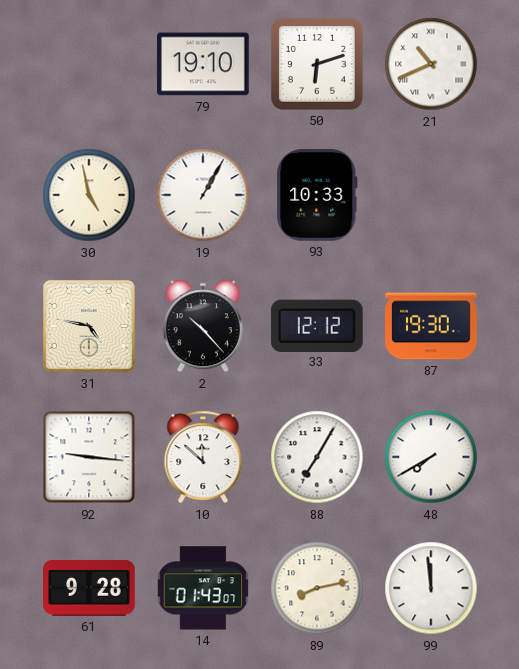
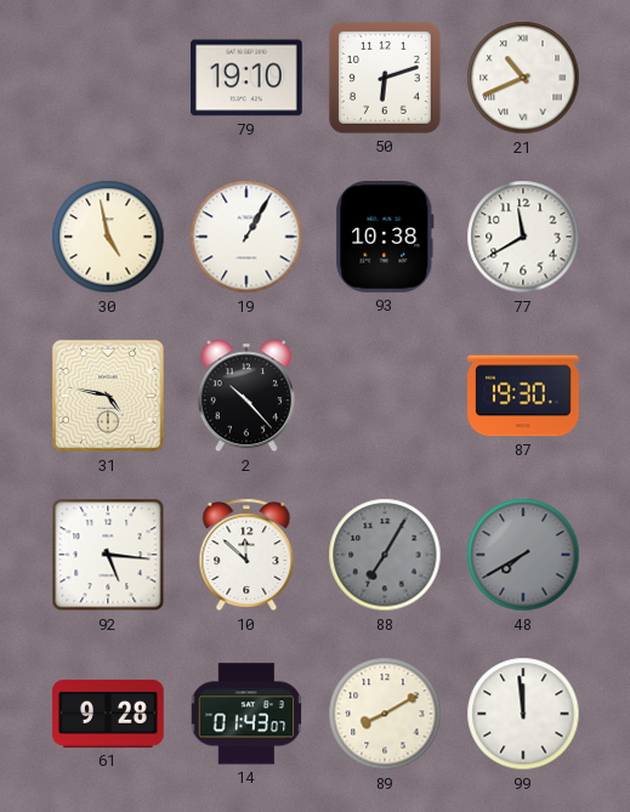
93: 10:33 -> 10:38
77: none -> 11:40
33: 12:12 -> none
92: 9:16 -> 5:16
88 dial: white -> grey
48 dial: white -> grey
89: 8:13 -> 8:10
